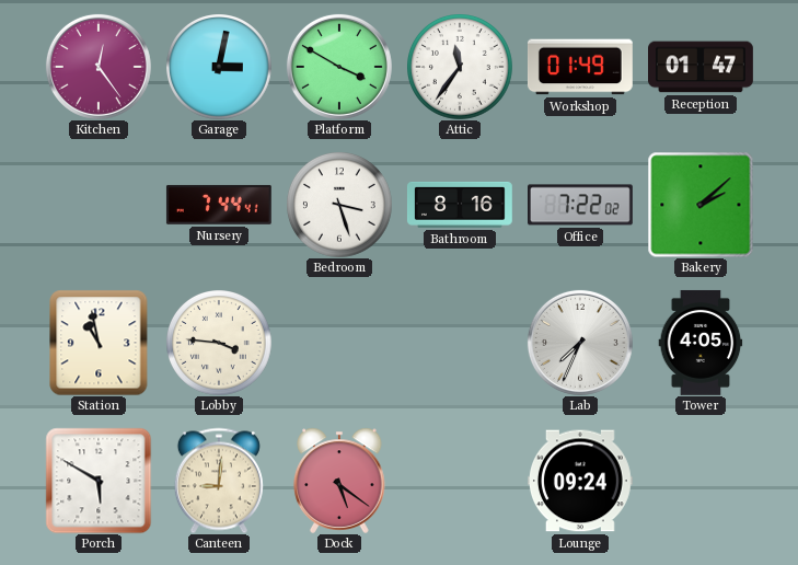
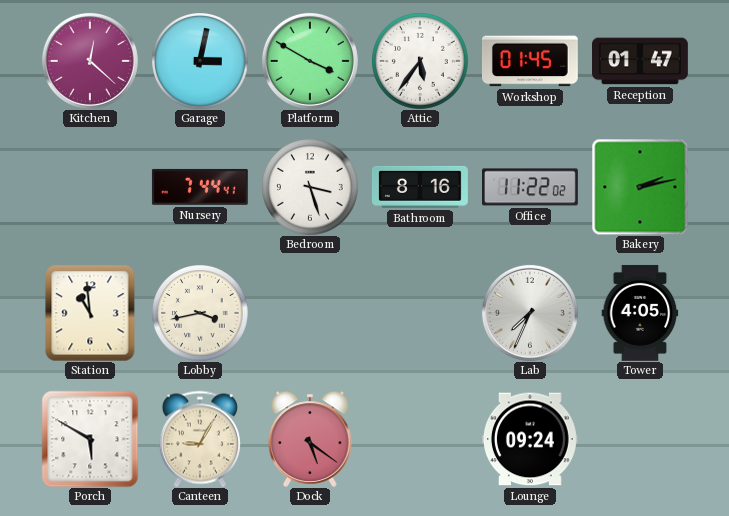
Kitchen: 12:24 -> 12:22
Attic: 11:36 -> 5:36
Workshop: 01:49 -> 01:45
Office: 7:22 -> 11:22
Bakery: 2:08 -> 2:13
Station: 10:58 -> 10:59
Lobby: 3:46 -> 3:43
Canteen: 9:01 -> 9:05
